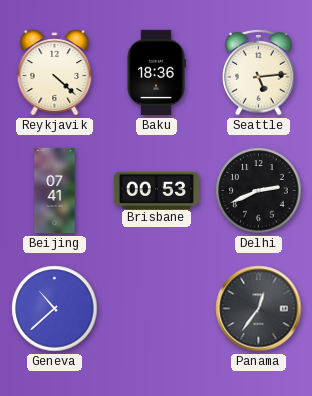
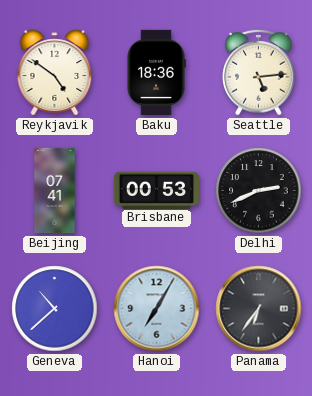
Reykjavik: 4:22 -> 4:51
Hanoi: none -> 7:05
Panama: 12:36 -> 6:36
